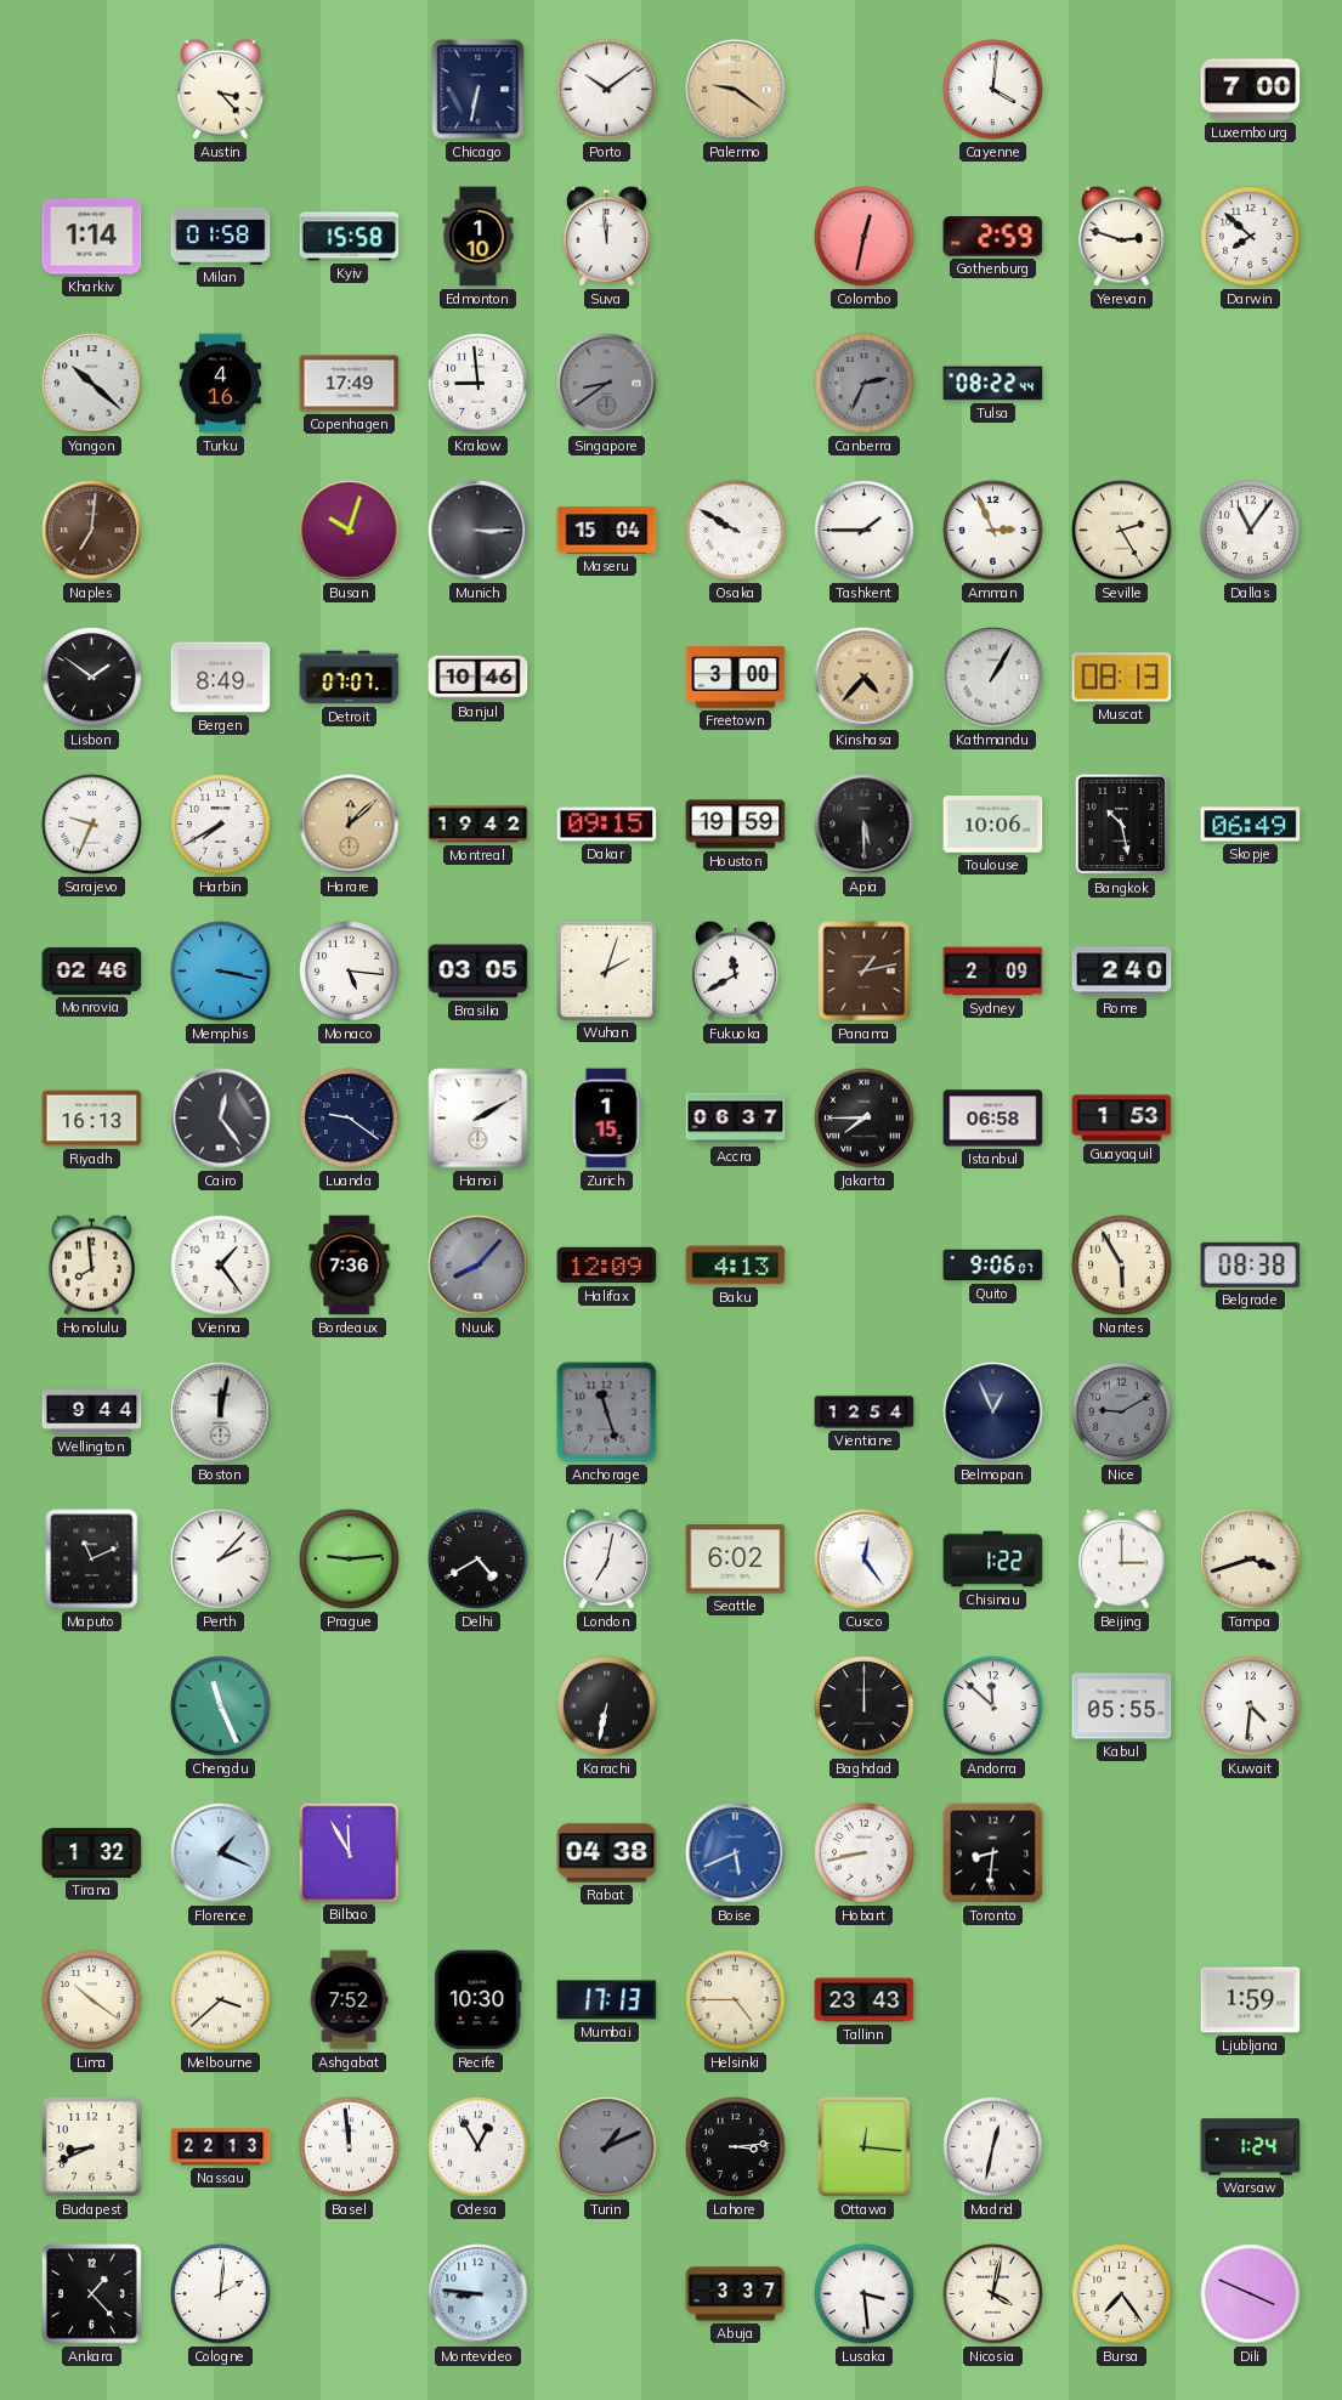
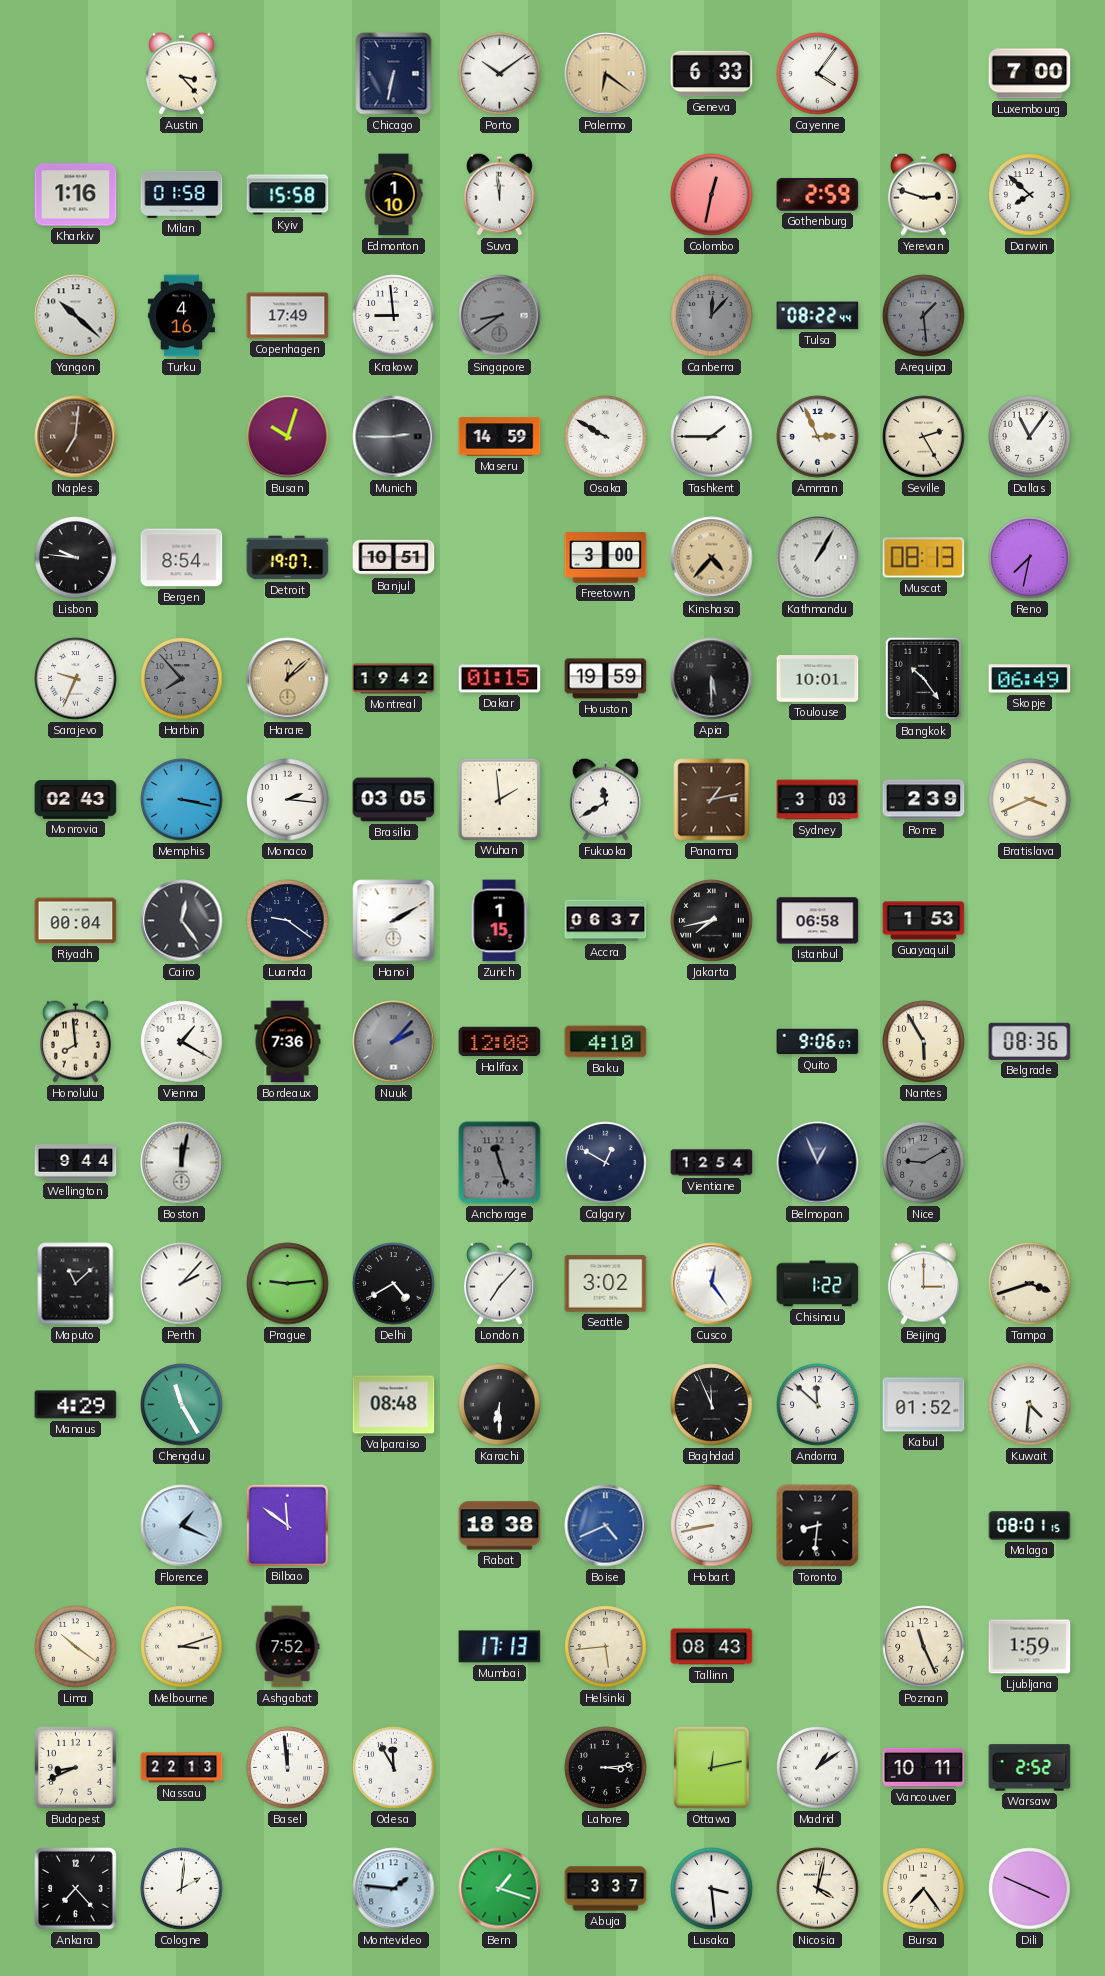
Palermo: 9:21 -> 6:21
Geneva: none -> 6:33
Cayenne: 4:01 -> 4:06
Kharkiv: 1:14 -> 1:16
Canberra: 2:34 -> 12:07
Arequipa: none -> 1:29
Munich: 3:15 -> 2:45
Maseru: 15:04 -> 14:59
Lisbon: 1:51 -> 9:46
Bergen: 8:49 -> 8:54
Detroit: 07:07 -> 19:07
Banjul: 10:46 -> 10:51
Reno: none -> 7:32
Harbin: 7:40 -> 7:53
Harbin dial: white -> grey
Dakar: 09:15 -> 01:15
Toulouse: 10:06 -> 10:01
Bangkok: 10:28 -> 10:24
Monrovia: 02:46 -> 02:43
Monaco: 5:16 -> 2:16
Wuhan: 2:03 -> 1:59
Sydney: 2:09 -> 3:03
Rome: 2:40 -> 2:39
Bratislava: none -> 3:41
Riyadh: 16:13 -> 00:04
Jakarta: 7:45 -> 7:43
Vienna: 1:24 -> 1:20
Nuuk: 8:07 -> 2:07
Halifax: 12:09 -> 12:08
Baku: 4:13 -> 4:10
Belgrade: 08:38 -> 08:36
Calgary: none -> 12:50
Maputo: 11:11 -> 11:08
London: 7:02 -> 7:07
Seattle: 6:02 -> 3:02
Manaus: none -> 4:29
Chengdu: 11:26 -> 11:25
Valparaiso: none -> 08:48
Karachi: 6:32 -> 6:30
Baghdad: 12:00 -> 11:56
Kabul: 05:55 -> 01:52
Tirana: 1:32 -> none
Bilbao: 11:55 -> 11:51
Rabat: 04:38 -> 18:38
Boise: 5:41 -> 4:41
Malaga: none -> 08:01
Melbourne: 3:38 -> 3:12
Recife: 10:30 -> none
Helsinki: 4:45 -> 5:44
Tallinn: 23:43 -> 08:43
Poznan: none -> 11:26
Odesa: 12:55 -> 11:55
Turin: 1:11 -> none
Ottawa: 12:16 -> 12:13
Madrid: 12:32 -> 1:09
Vancouver: none -> 10:11
Warsaw: 1:24 -> 2:52
Ankara: 1:23 -> 7:23
Montevideo: 8:46 -> 1:46
Bern: none -> 1:18
